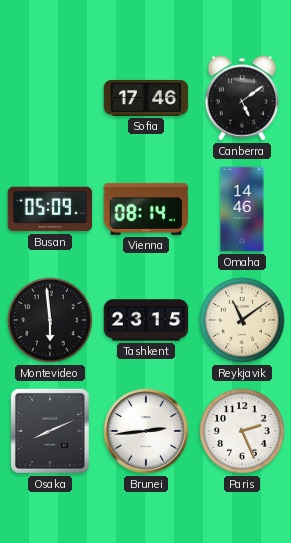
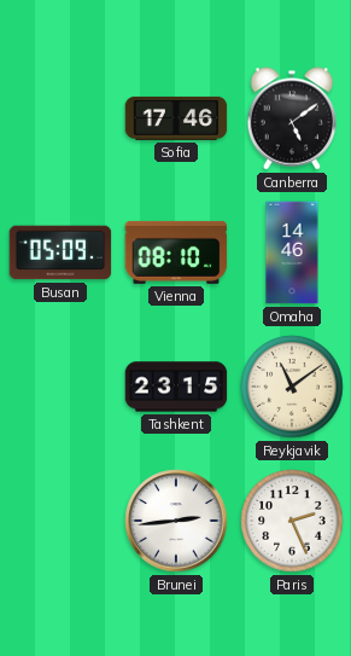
Vienna: 08:14 -> 08:10
Montevideo: 5:59 -> none
Osaka: 8:11 -> none
